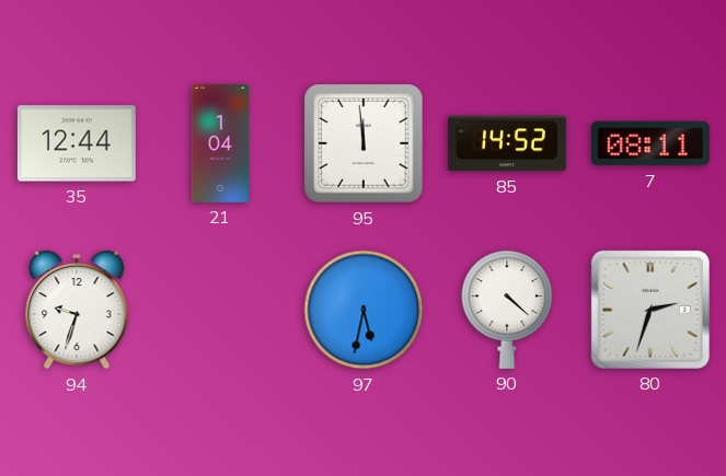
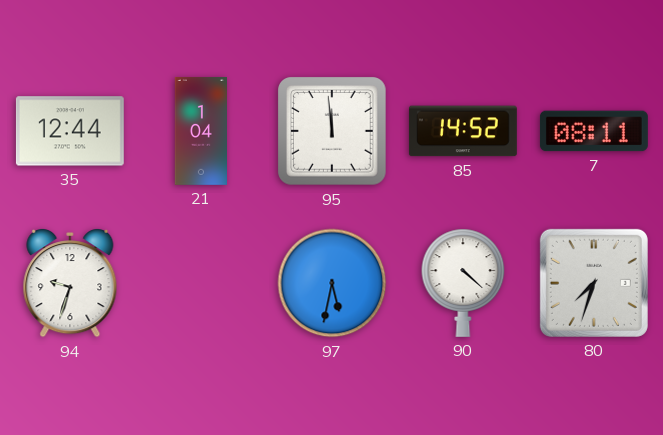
80: 2:33 -> 7:33
